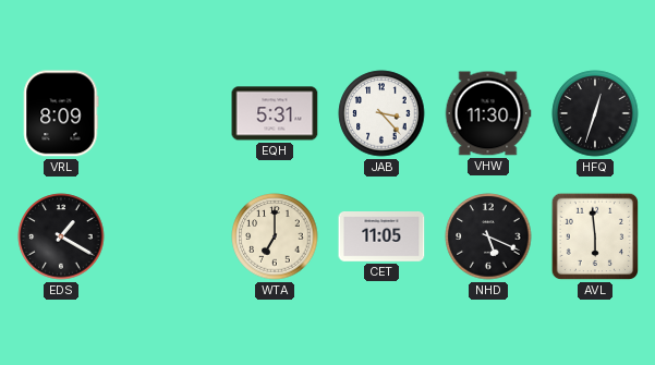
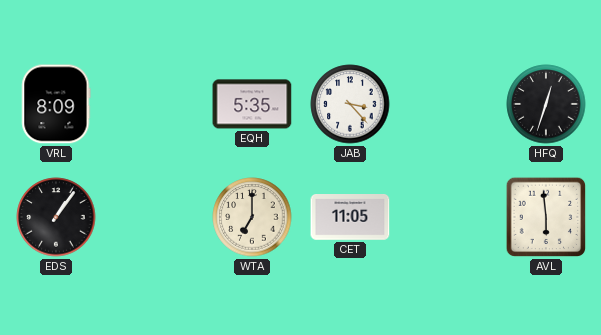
EQH: 5:31 -> 5:35
VHW: 11:30 -> none
EDS: 1:20 -> 1:06
NHD: 5:19 -> none
